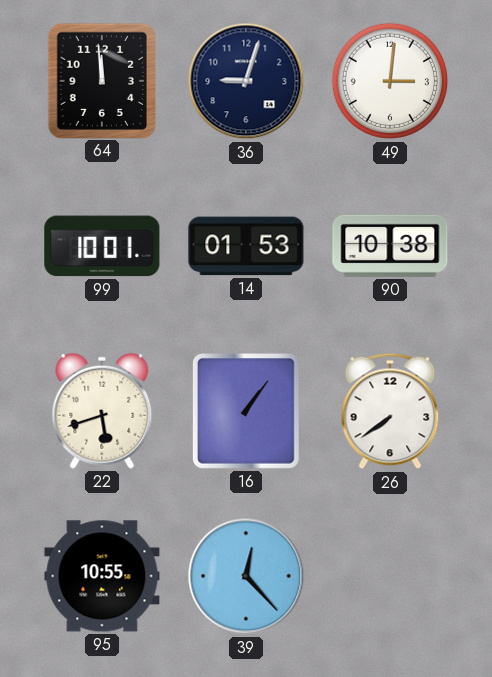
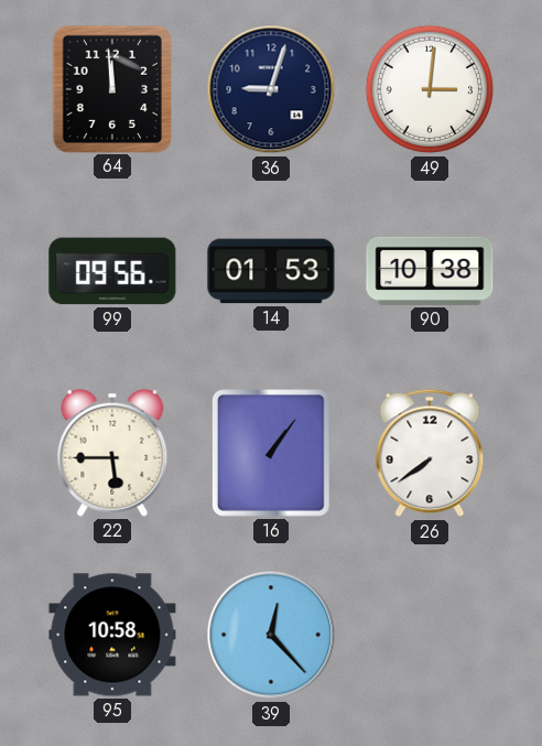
99: 10:01 -> 09:56
22: 5:42 -> 5:45
95: 10:55 -> 10:58
